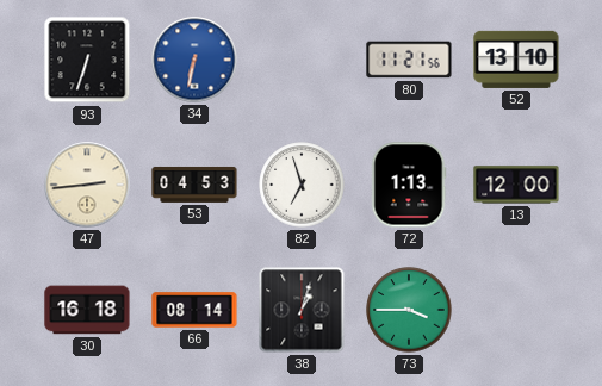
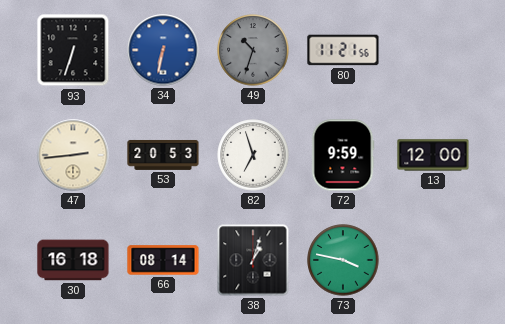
49: none -> 10:33
52: 13:10 -> none
53: 04:53 -> 20:53
72: 1:13 -> 9:59
73: 3:45 -> 3:47
